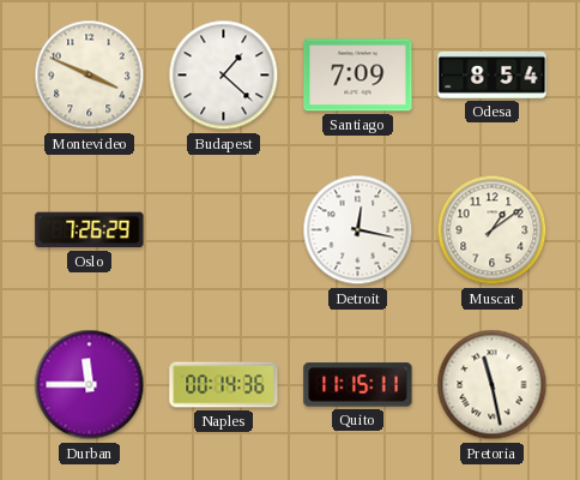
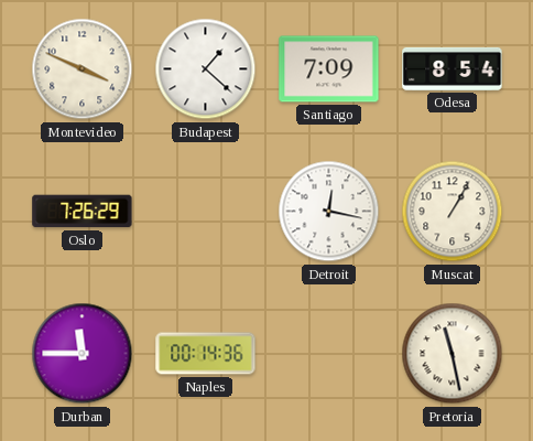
Muscat: 1:09 -> 1:05
Quito: 11:15 -> none
